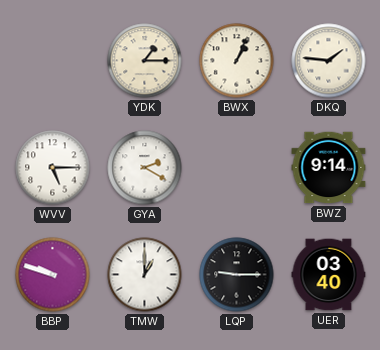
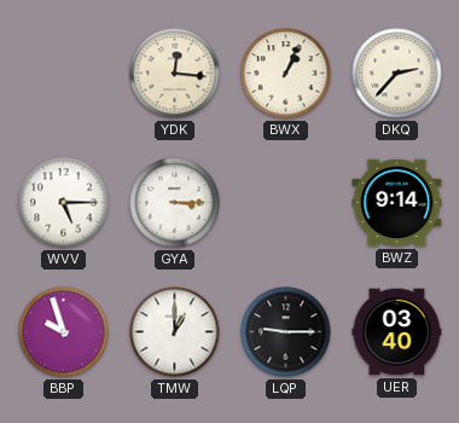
YDK: 1:15 -> 12:16
DKQ: 1:46 -> 2:37
GYA: 2:20 -> 3:15
BBP: 9:48 -> 9:57
